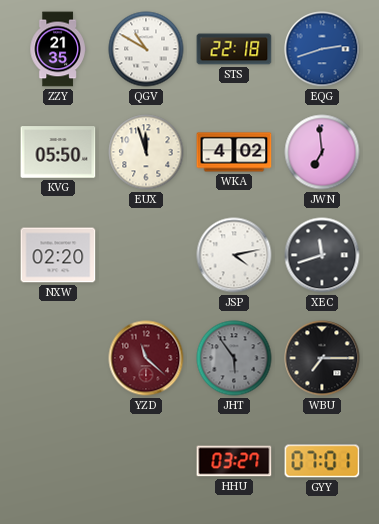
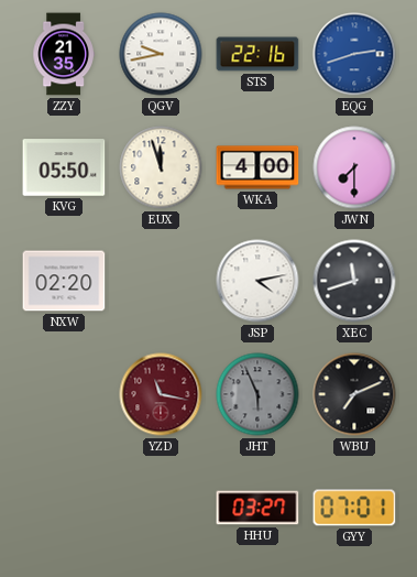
QGV: 10:50 -> 9:43
STS: 22:18 -> 22:16
WKA: 4:02 -> 4:00
JWN: 6:59 -> 7:30
YZD: 11:22 -> 11:17
JHT: 5:54 -> 5:56
WBU: 7:15 -> 7:11
